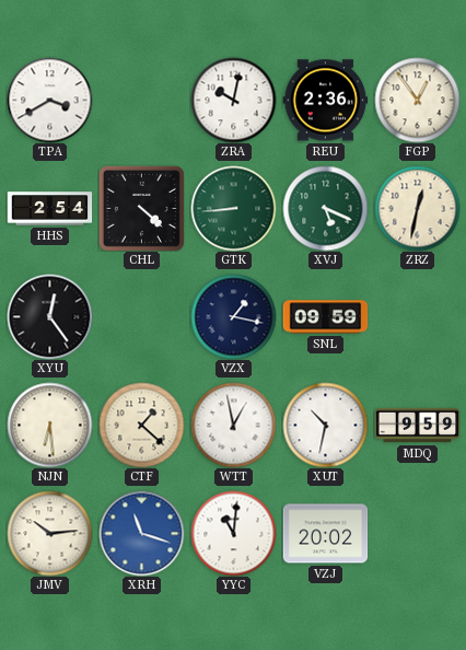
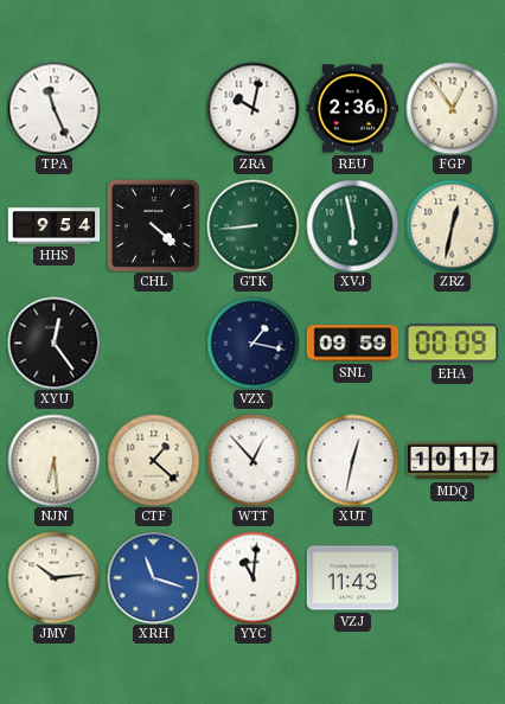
TPA: 3:40 -> 11:26
HHS: 2:54 -> 9:54
XVJ: 5:19 -> 5:58
EHA: none -> 00:09
WTT: 12:58 -> 12:53
XUT: 10:32 -> 12:32
MDQ: 9:59 -> 10:17
VZJ: 20:02 -> 11:43
